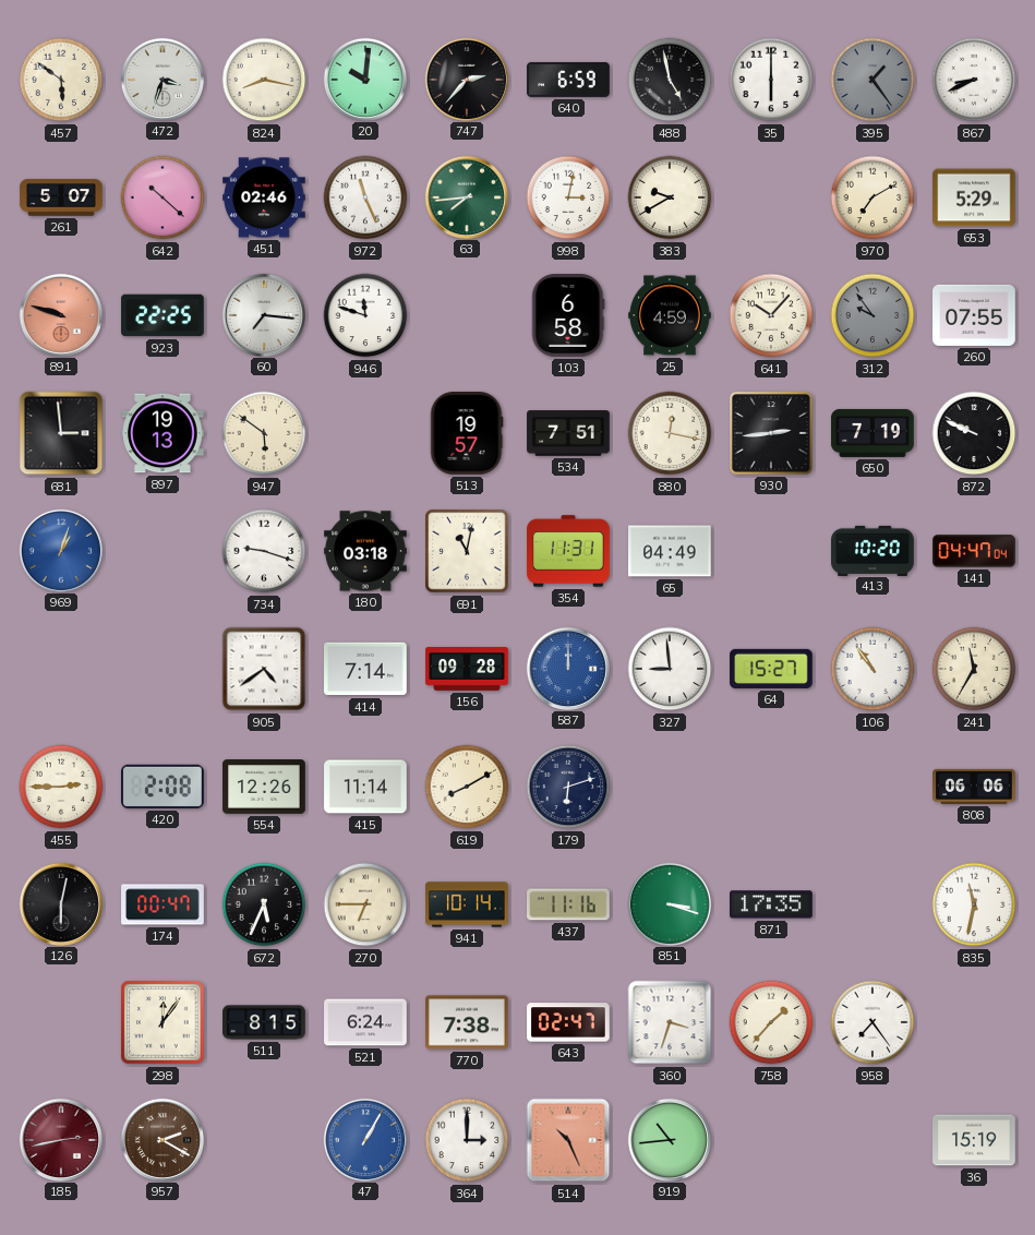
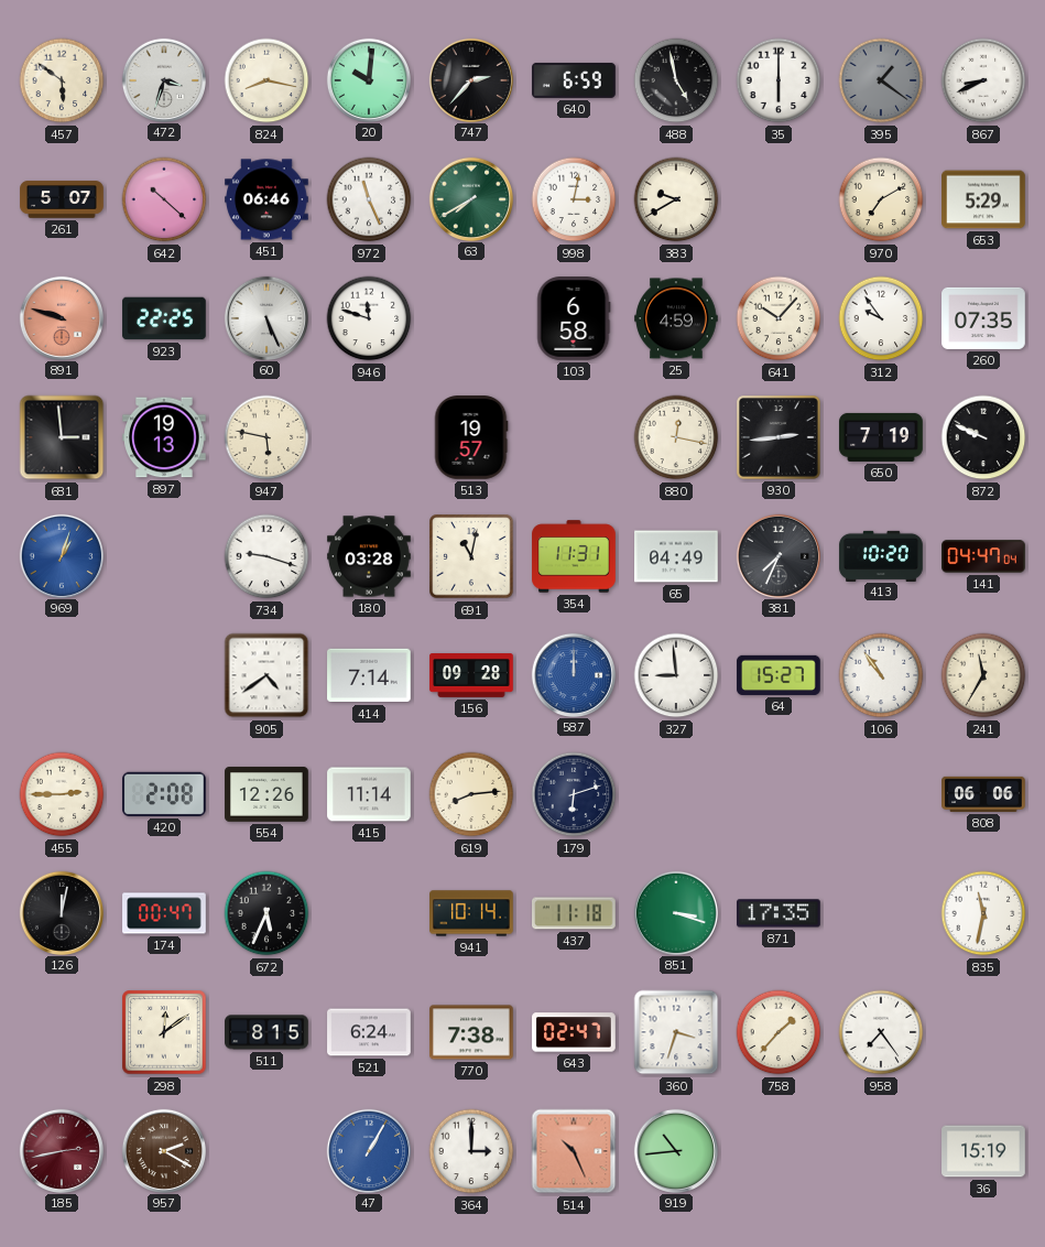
395: 1:24 -> 1:21
451: 02:46 -> 06:46
63: 7:44 -> 7:40
60: 7:16 -> 5:26
312 dial: grey -> white
260: 07:55 -> 07:35
947: 5:51 -> 5:47
534: 7:51 -> none
180: 03:18 -> 03:28
381: none -> 7:34
619: 8:10 -> 8:14
126: 6:02 -> 12:02
270: 6:45 -> none
437: 11:16 -> 11:18
298: 12:06 -> 12:09
